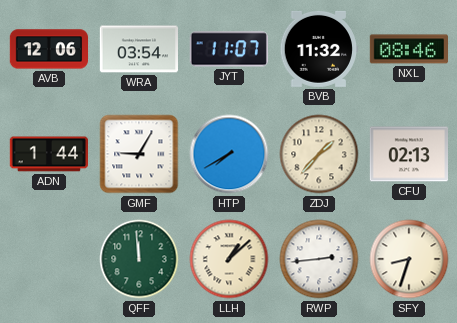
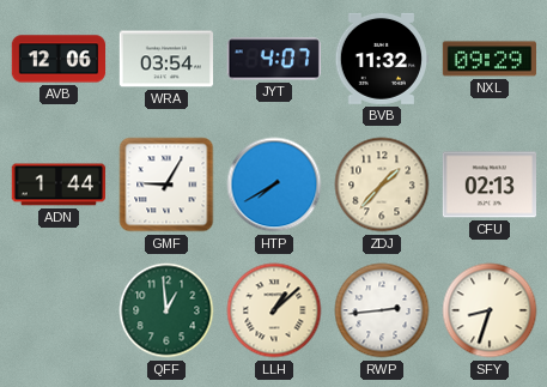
JYT: 11:07 -> 4:07
NXL: 08:46 -> 09:29
QFF: 11:59 -> 12:59
